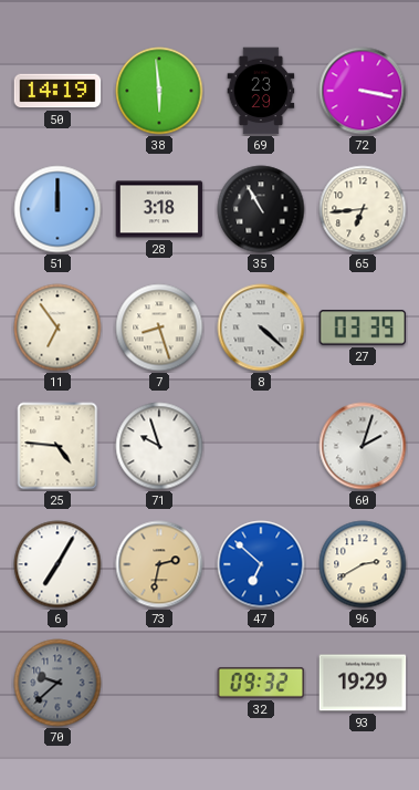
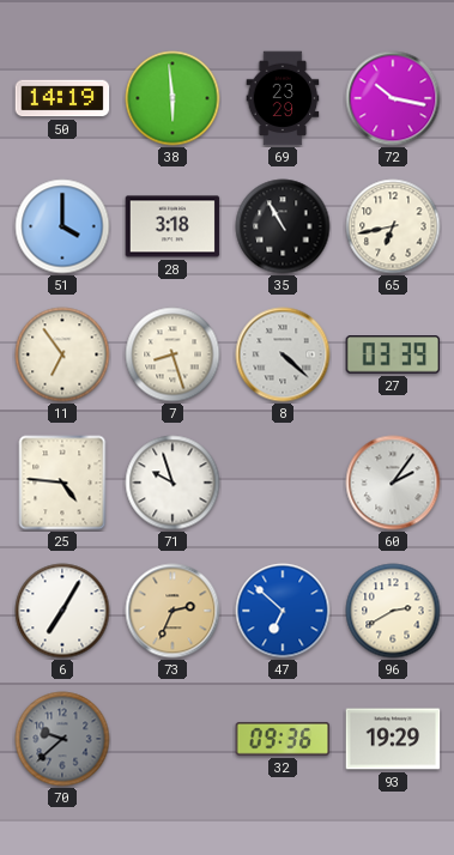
72: 3:17 -> 10:17
51: 12:00 -> 4:00
65: 6:44 -> 6:43
60: 2:03 -> 2:06
73: 2:32 -> 2:34
32: 09:32 -> 09:36
